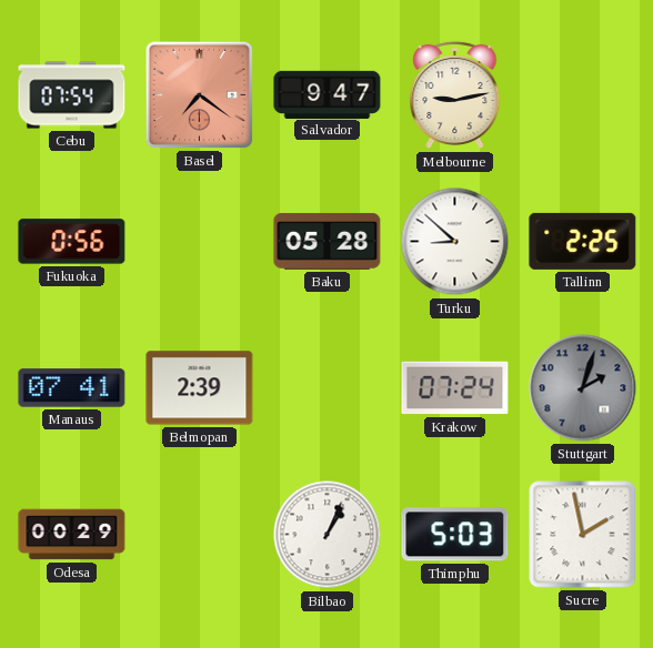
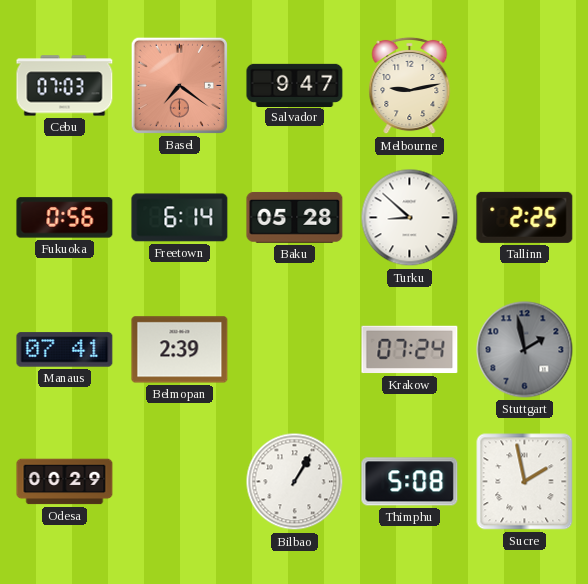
Cebu: 07:54 -> 07:03
Freetown: none -> 6:14
Stuttgart: 2:03 -> 1:58
Bilbao: 1:04 -> 1:05
Thimphu: 5:03 -> 5:08
